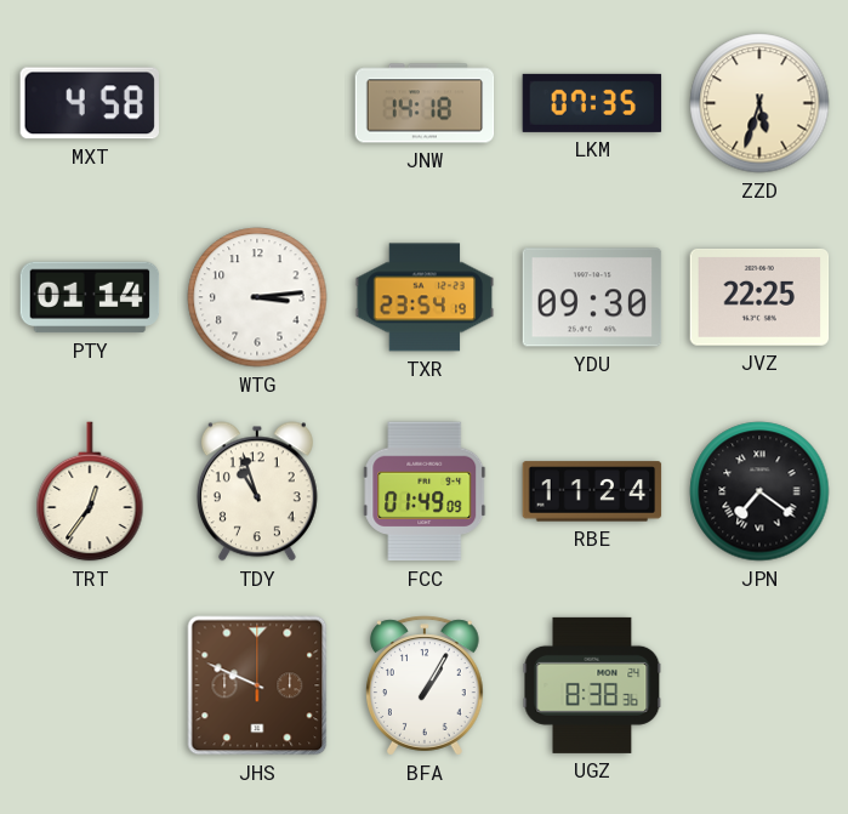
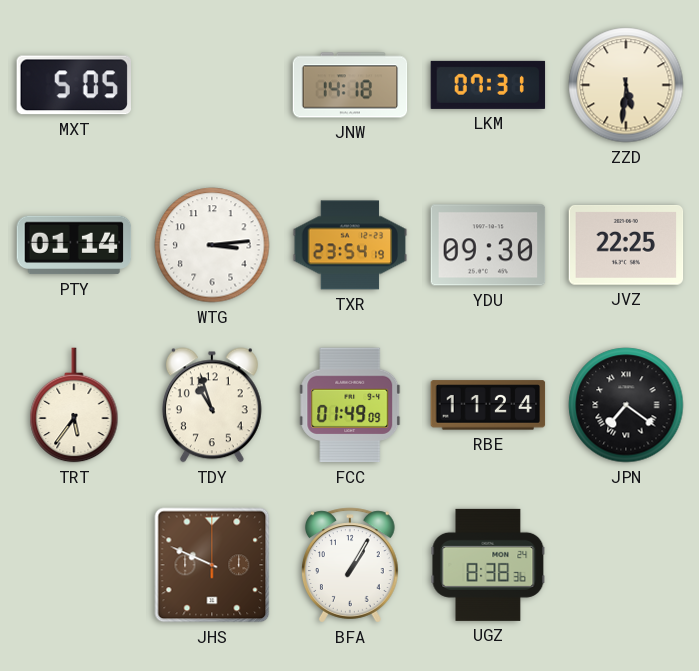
MXT: 4:58 -> 5:05
LKM: 07:35 -> 07:31
ZZD: 5:33 -> 5:31
TRT: 12:36 -> 5:36
